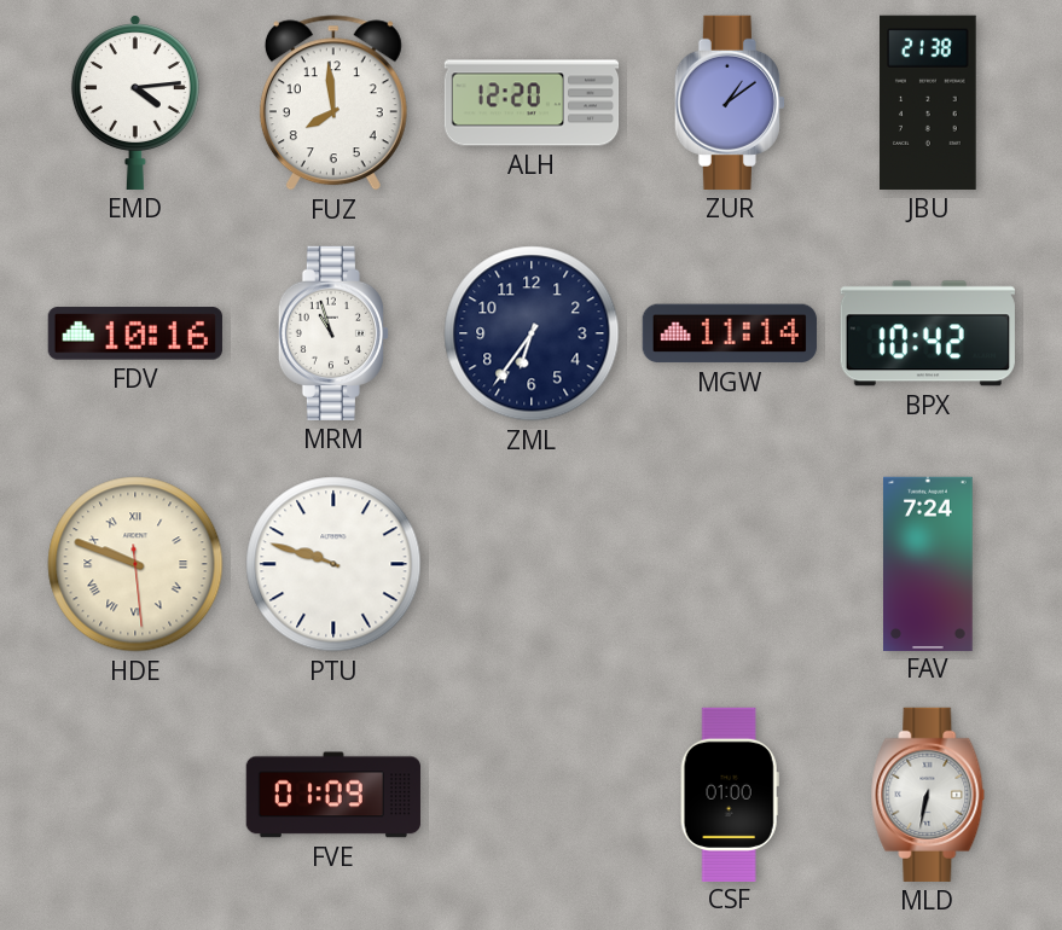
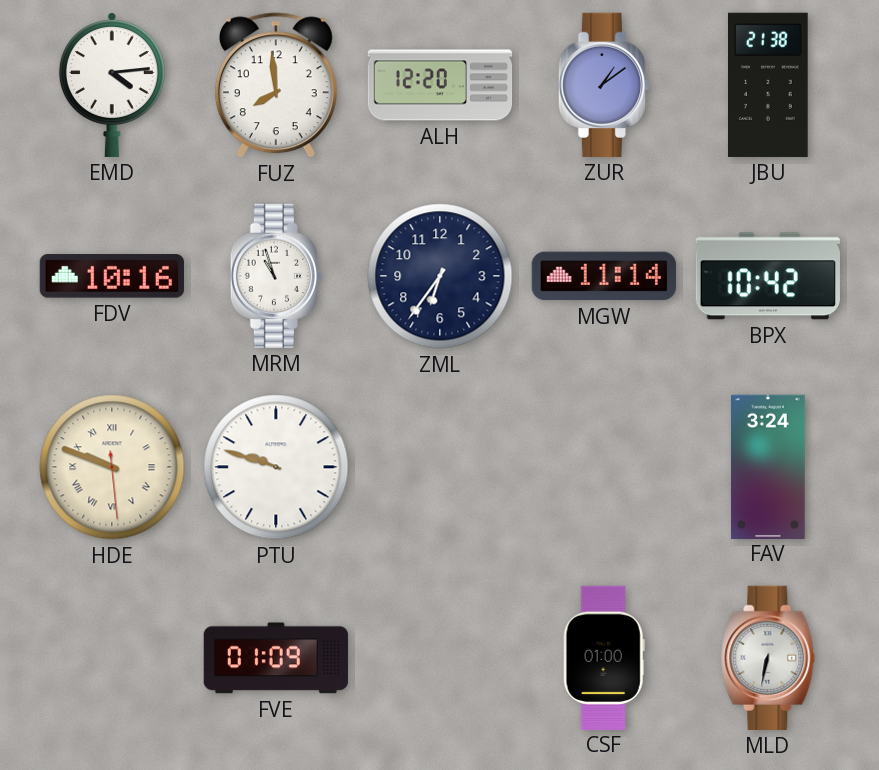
FAV: 7:24 -> 3:24
